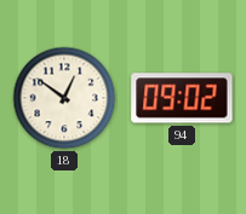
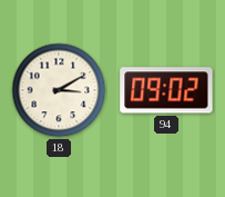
18: 12:51 -> 3:10
